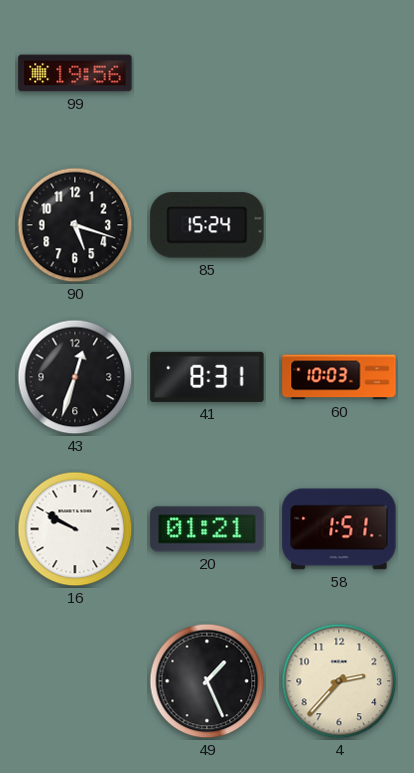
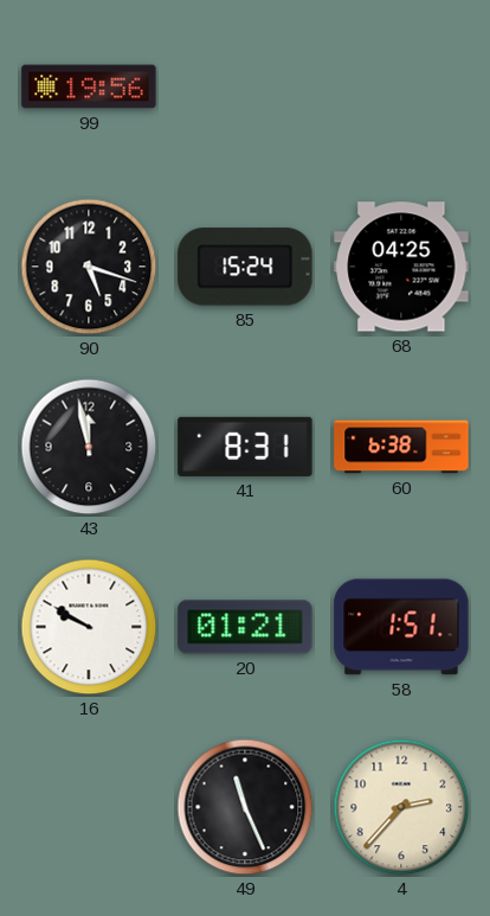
68: none -> 04:25
43: 12:33 -> 11:58
60: 10:03 -> 6:38
49: 1:26 -> 11:26
